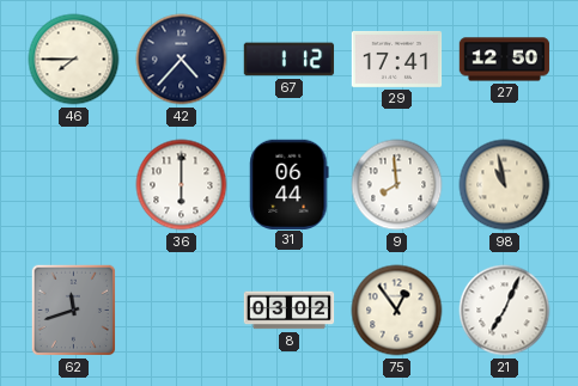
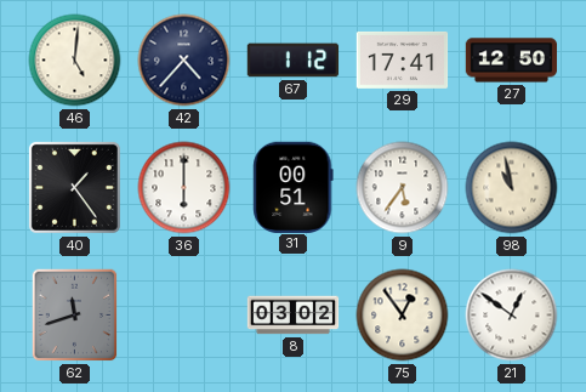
46: 7:45 -> 5:01
40: none -> 1:24
31: 06:44 -> 00:51
9: 7:59 -> 5:36
21: 7:04 -> 12:51
